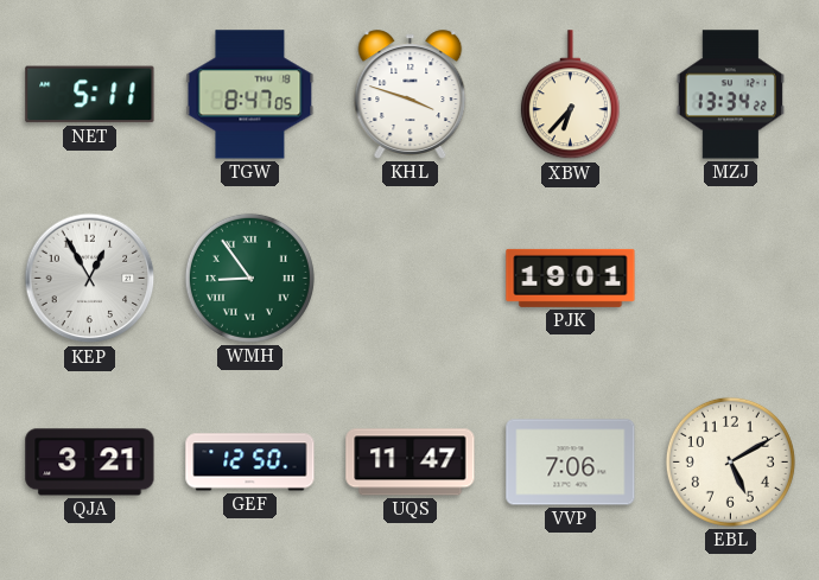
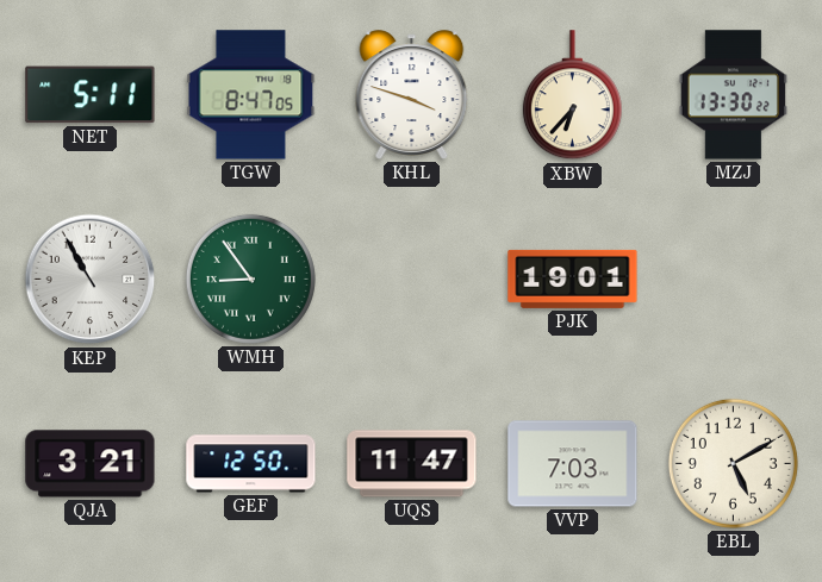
MZJ: 13:34 -> 13:30
KEP: 12:55 -> 10:55
VVP: 7:06 -> 7:03
